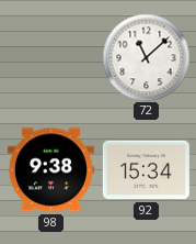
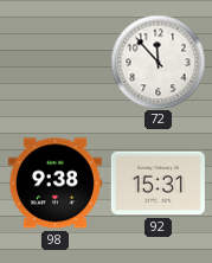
72: 11:08 -> 11:53
92: 15:34 -> 15:31
